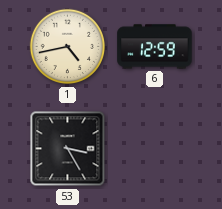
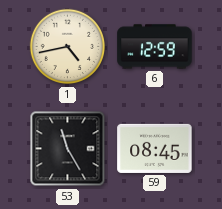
53: 3:25 -> 11:25
59: none -> 08:45
